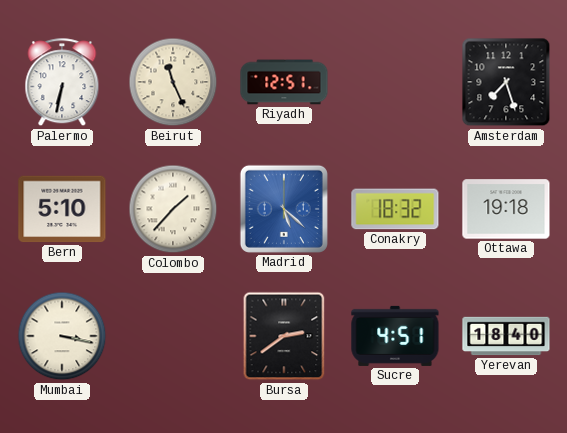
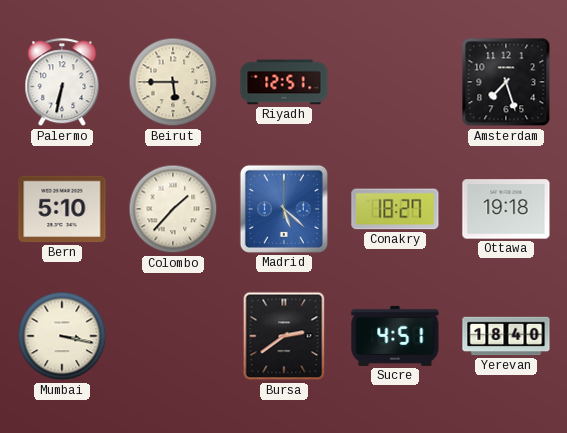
Beirut: 11:26 -> 5:45
Conakry: 18:32 -> 18:27
